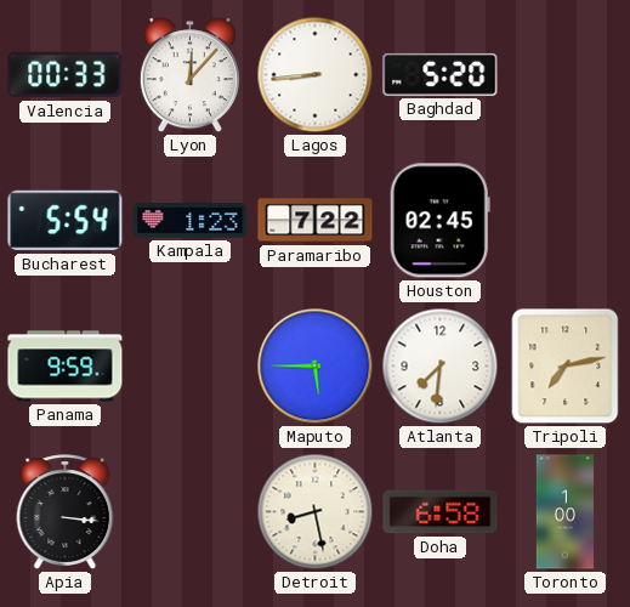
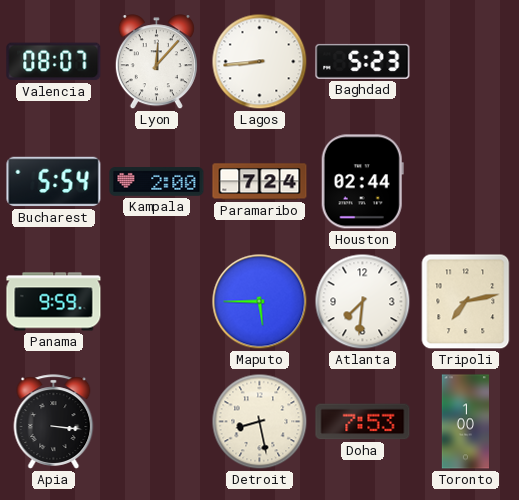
Valencia: 00:33 -> 08:07
Baghdad: 5:20 -> 5:23
Kampala: 1:23 -> 2:00
Paramaribo: 7:22 -> 7:24
Houston: 02:45 -> 02:44
Doha: 6:58 -> 7:53
